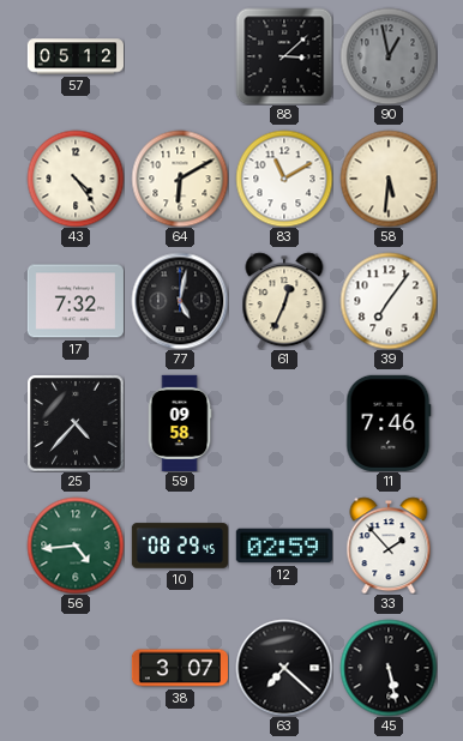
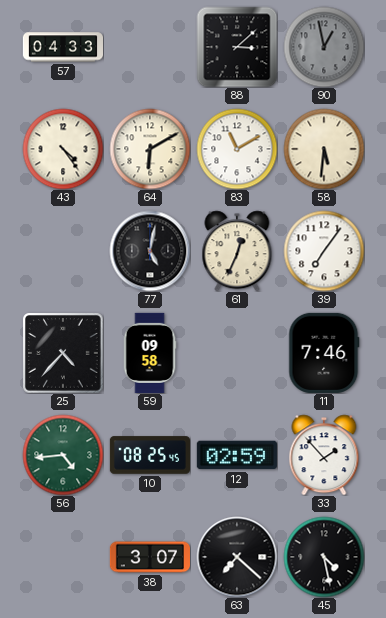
57: 05:12 -> 04:33
17: 7:32 -> none
10: 08:29 -> 08:25
45: 5:28 -> 4:28
